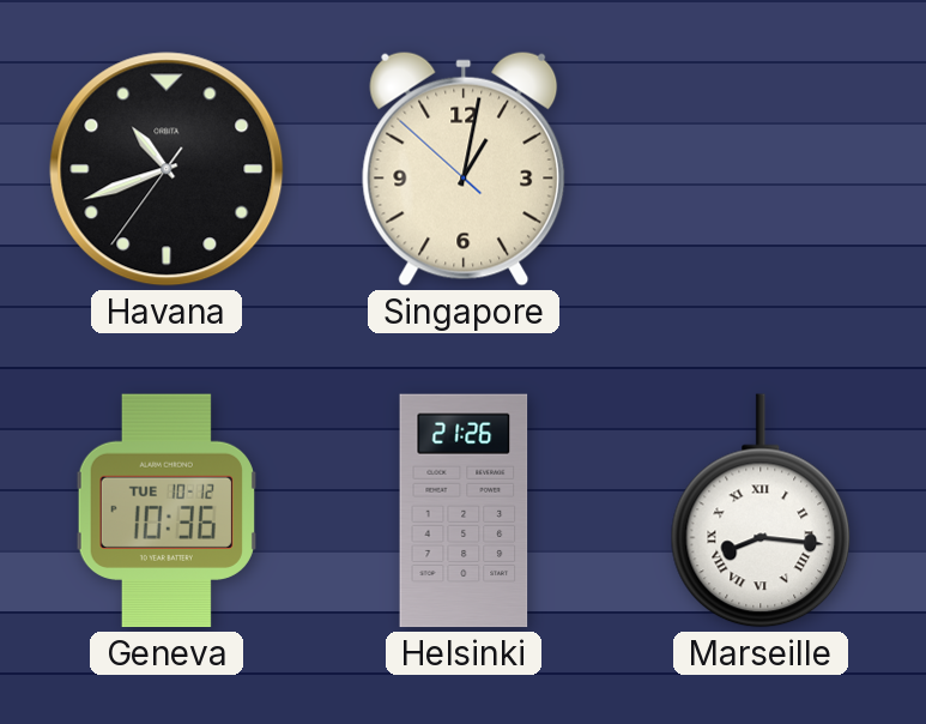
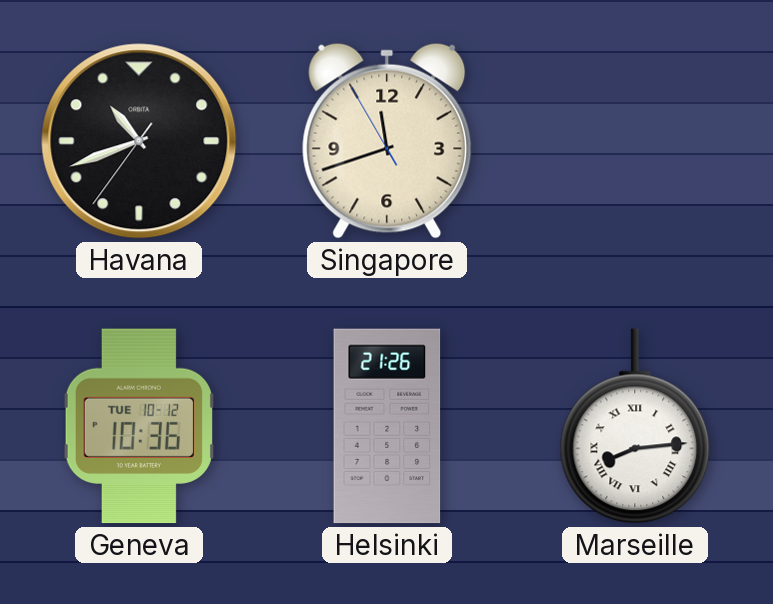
Singapore: 1:01 -> 11:41
Marseille: 8:16 -> 8:14
